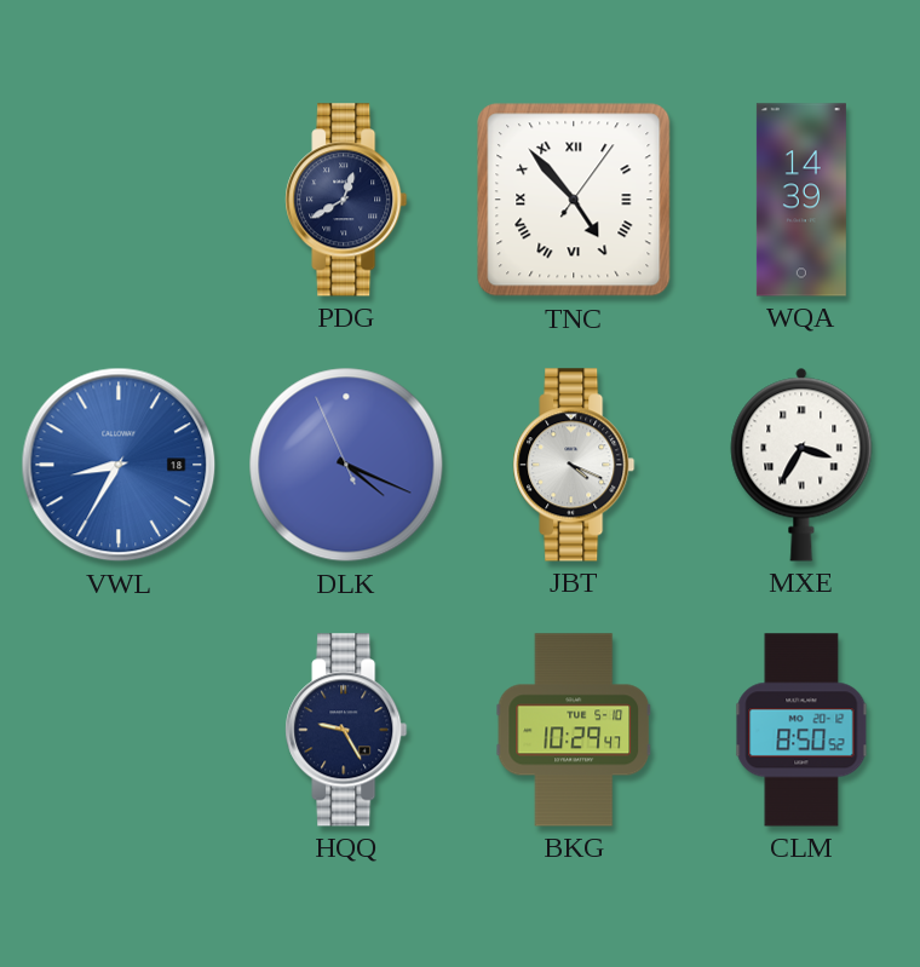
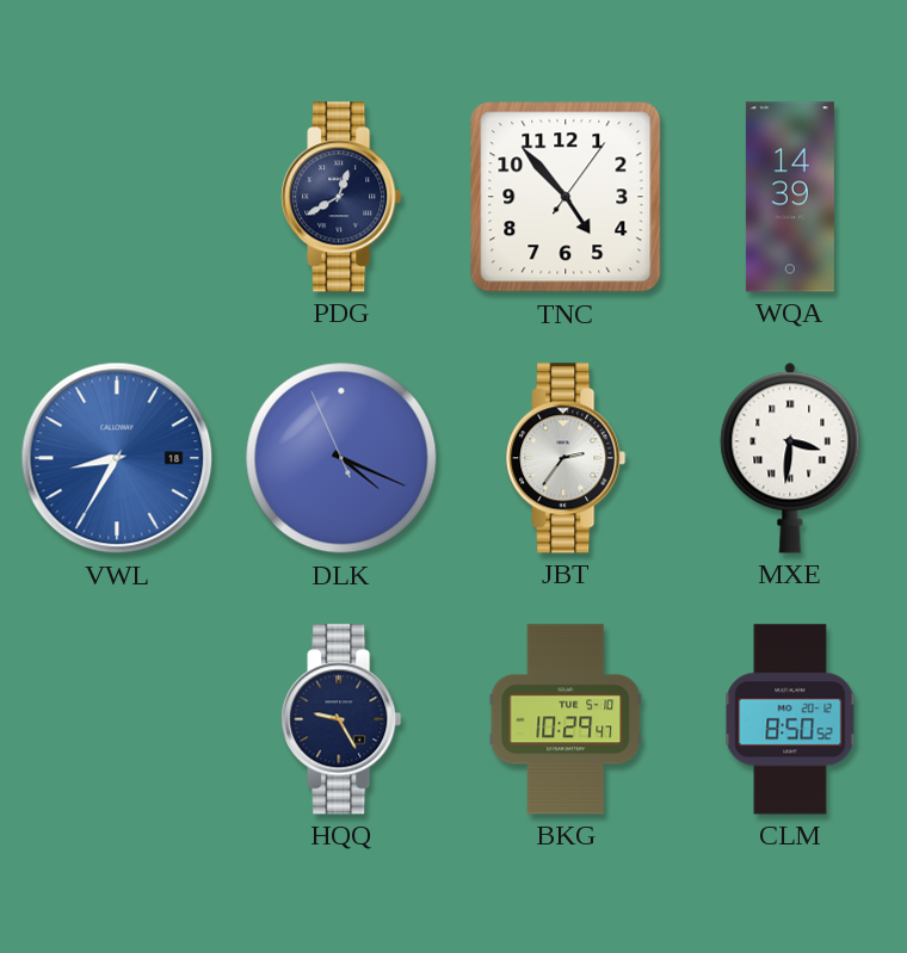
TNC numerals: Roman -> Arabic
JBT: 4:19 -> 2:36
MXE: 3:35 -> 3:31
